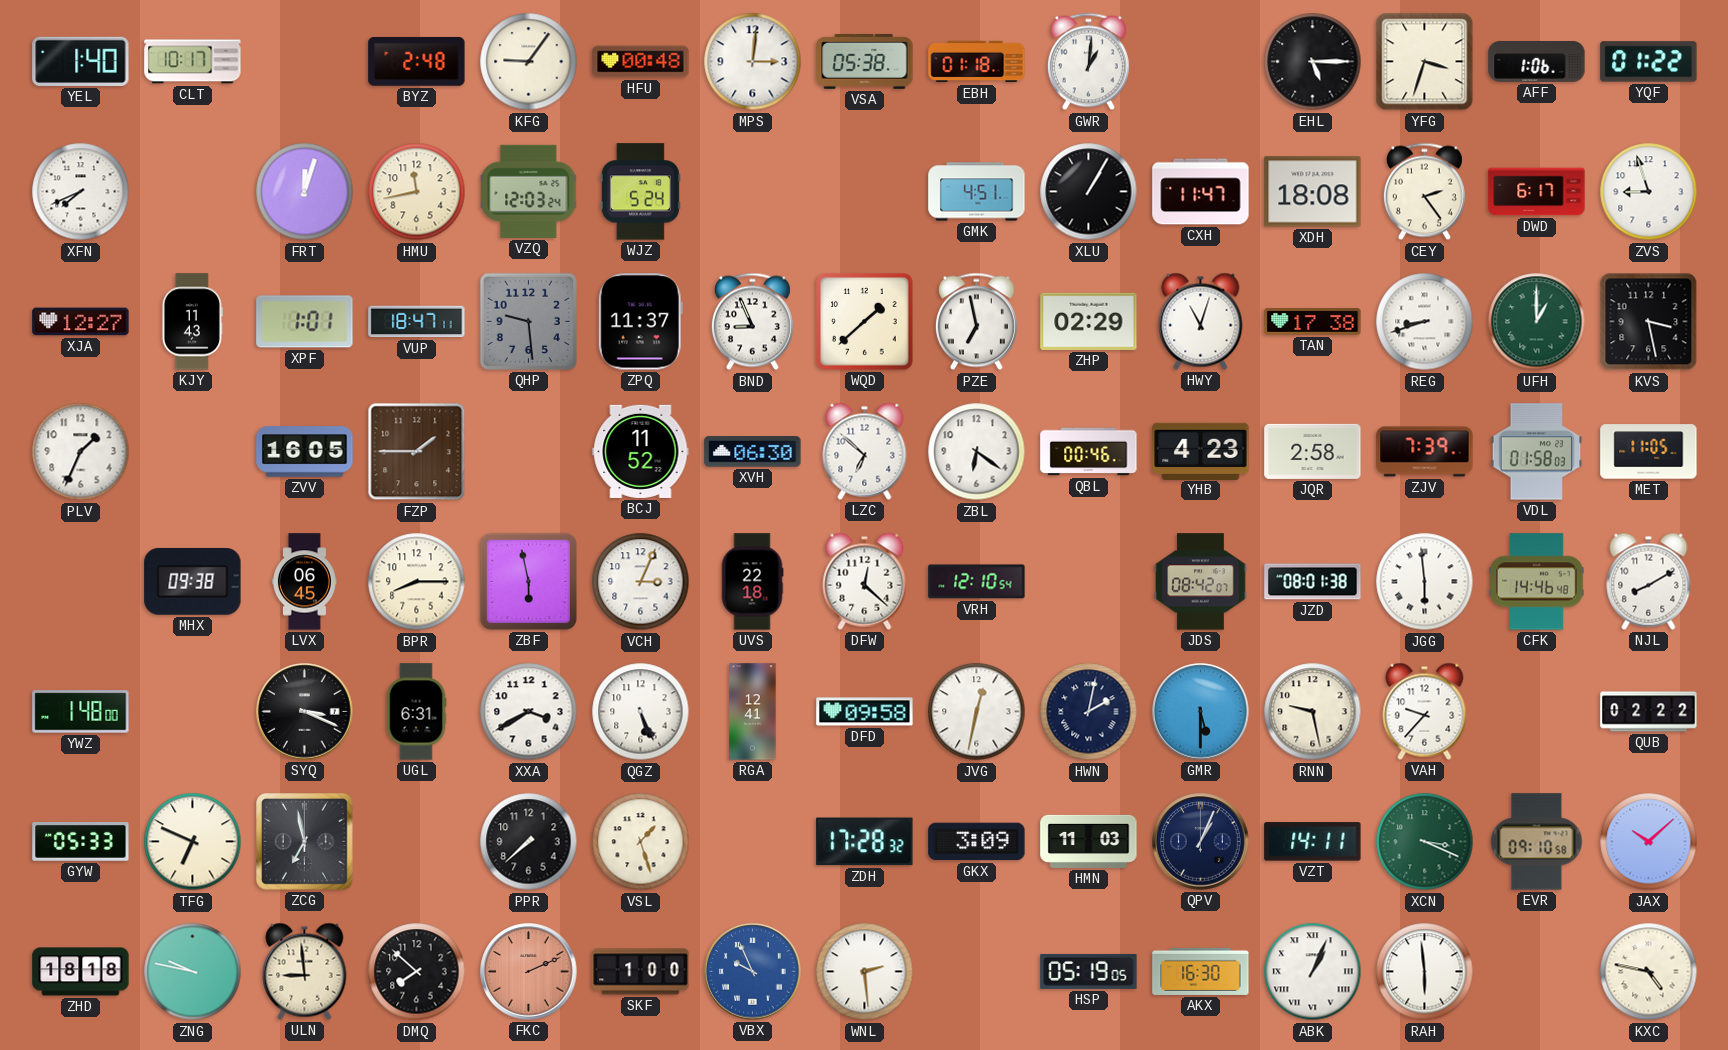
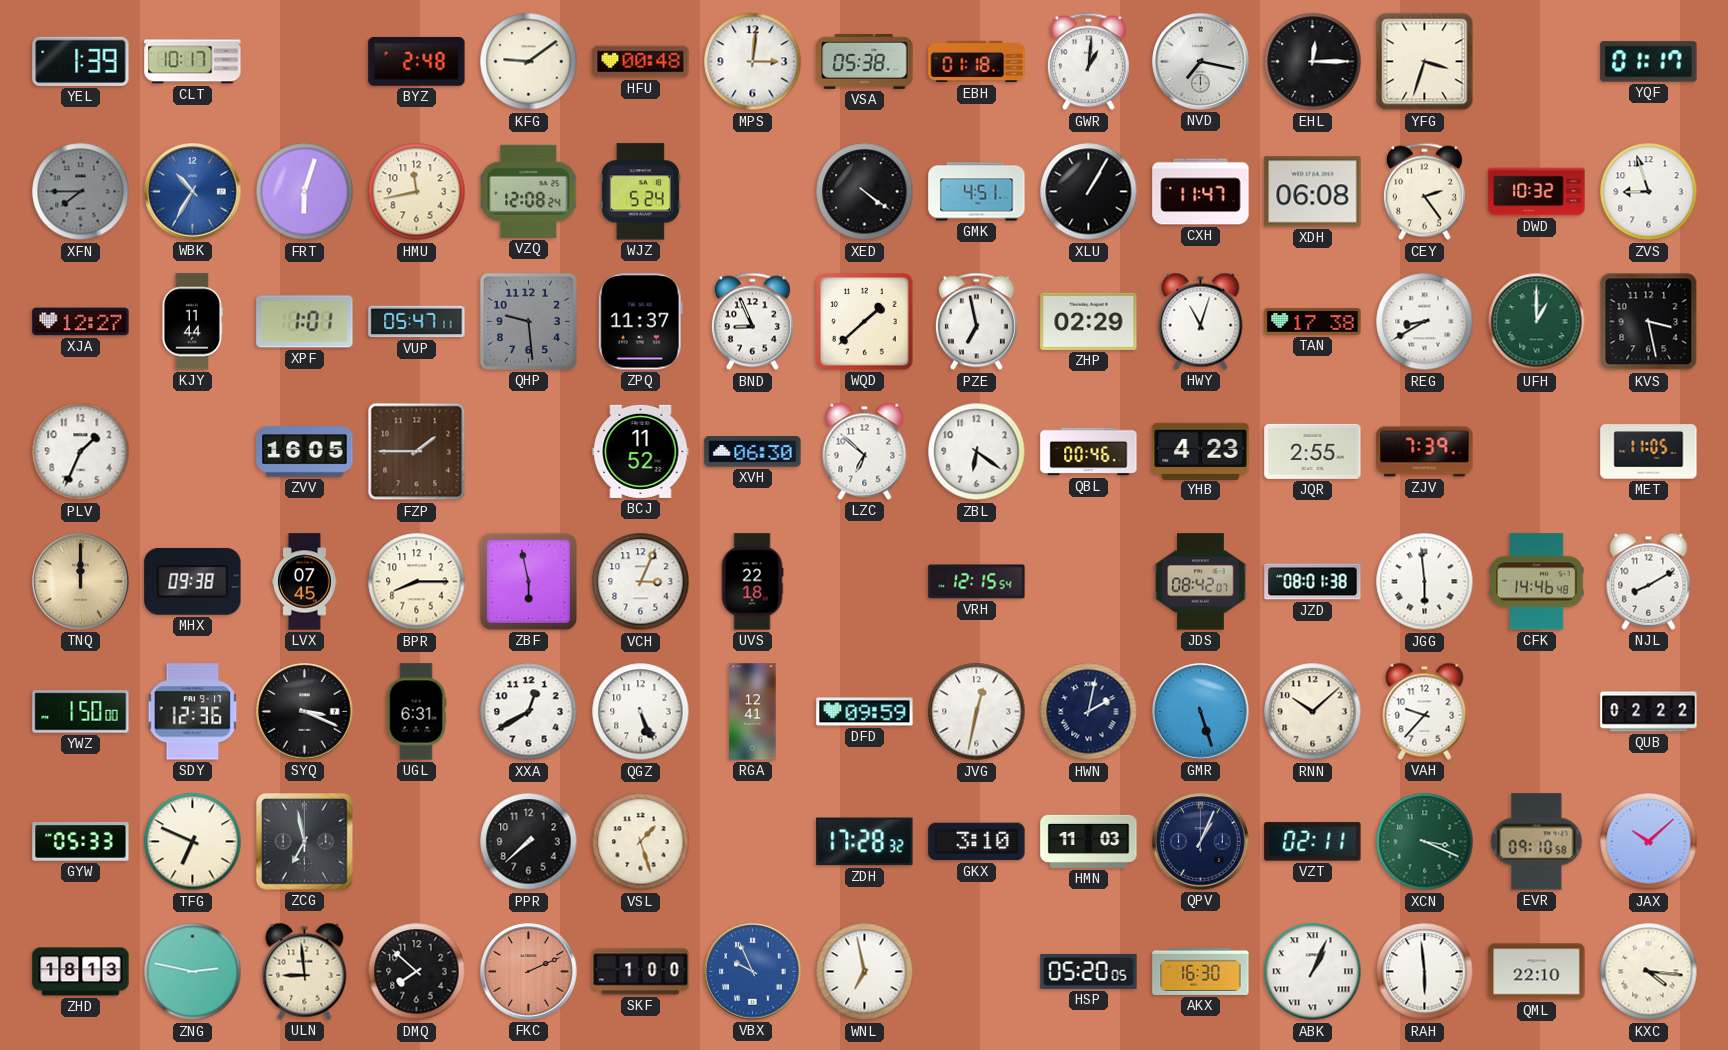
YEL: 1:40 -> 1:39
KFG: 9:06 -> 9:09
NVD: none -> 7:17
EHL: 5:15 -> 12:15
AFF: 1:06 -> none
YQF: 01:22 -> 01:17
XFN: 7:41 -> 7:45
XFN dial: white -> grey
WBK: none -> 10:35
FRT: 12:03 -> 6:03
VZQ: 12:03 -> 12:08
XED: none -> 4:21
XDH: 18:08 -> 06:08
DWD: 6:17 -> 10:32
KJY: 11:43 -> 11:44
VUP: 18:47 -> 05:47
REG: 8:42 -> 8:40
JQR: 2:58 -> 2:55
VDL: 01:58 -> none
TNQ: none -> 12:00
LVX: 06:45 -> 07:45
DFW: 12:22 -> none
VRH: 12:10 -> 12:15
YWZ: 1:48 -> 1:50
SDY: none -> 12:36
XXA: 3:40 -> 12:40
DFD: 09:58 -> 09:59
GMR: 5:30 -> 5:27
RNN: 9:28 -> 10:08
GKX: 3:09 -> 3:10
VZT: 14:11 -> 02:11
ZHD: 18:18 -> 18:13
ZNG: 9:47 -> 2:47
WNL: 2:29 -> 6:58
HSP: 05:19 -> 05:20
QML: none -> 22:10
KXC: 4:47 -> 4:16
